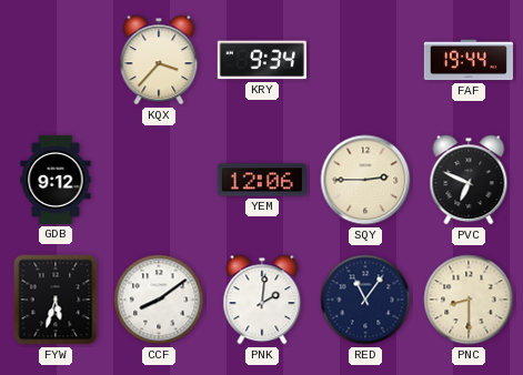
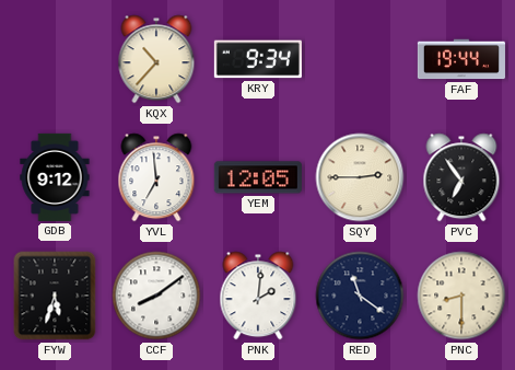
KQX: 3:37 -> 10:37
YVL: none -> 6:59
YEM: 12:06 -> 12:05
PVC: 6:49 -> 6:54
RED: 11:06 -> 11:21
